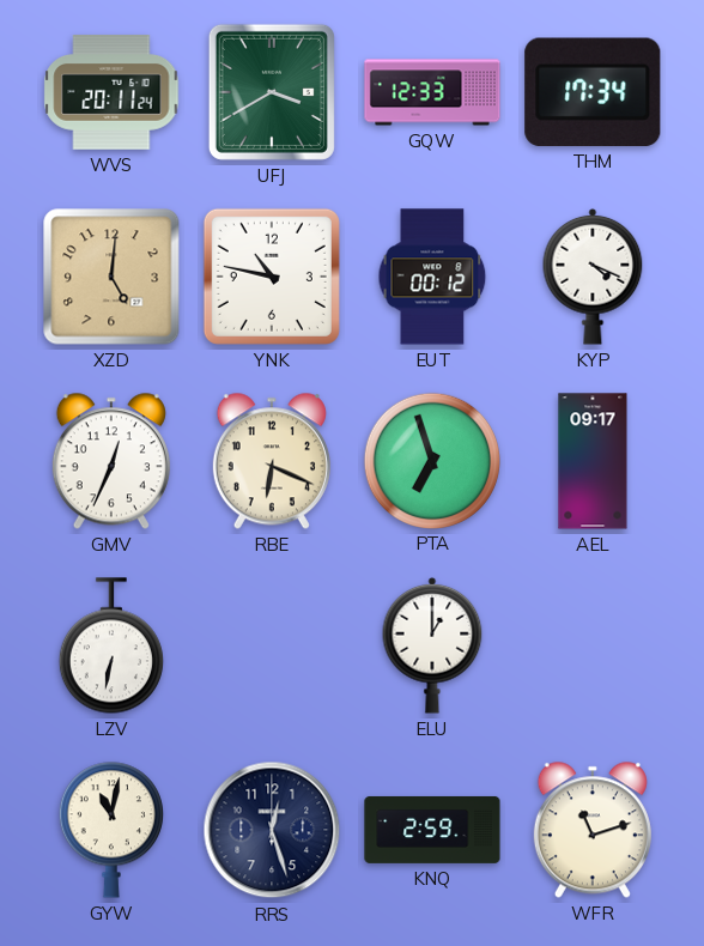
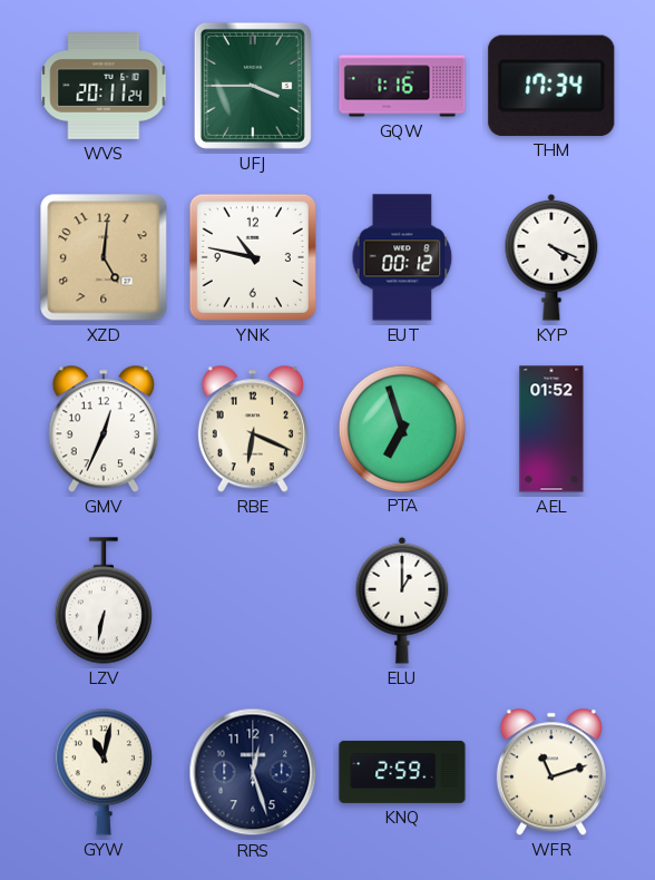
UFJ: 3:40 -> 3:45
GQW: 12:33 -> 1:16
AEL: 09:17 -> 01:52
